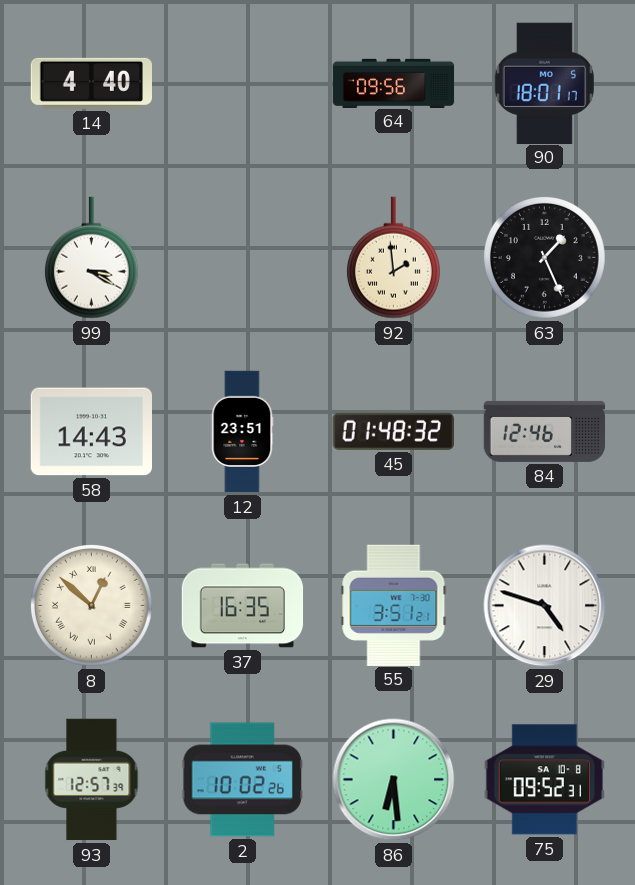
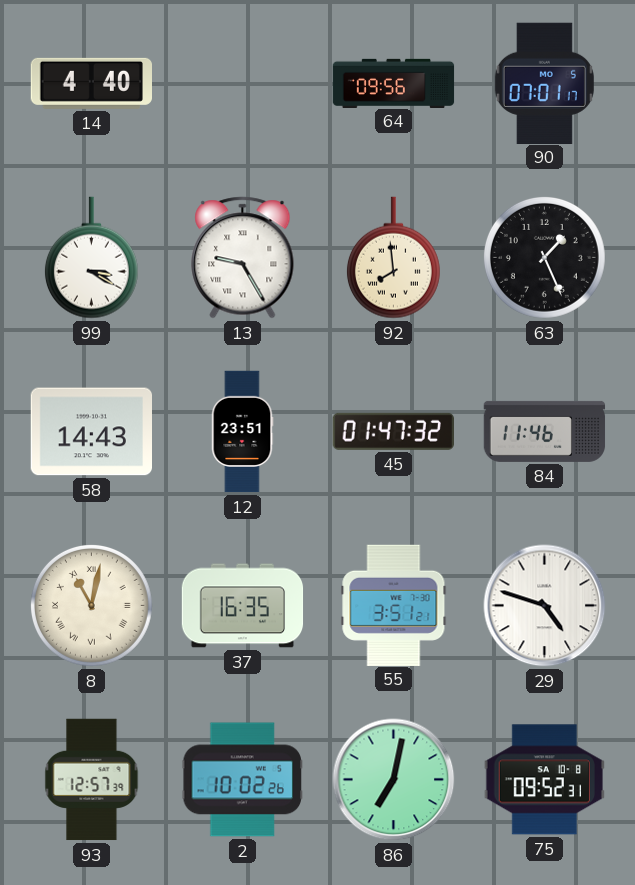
90: 18:01 -> 07:01
13: none -> 9:25
92: 1:59 -> 7:59
45: 01:48 -> 01:47
84: 12:46 -> 11:46
8: 12:52 -> 11:02
86: 6:29 -> 7:02
